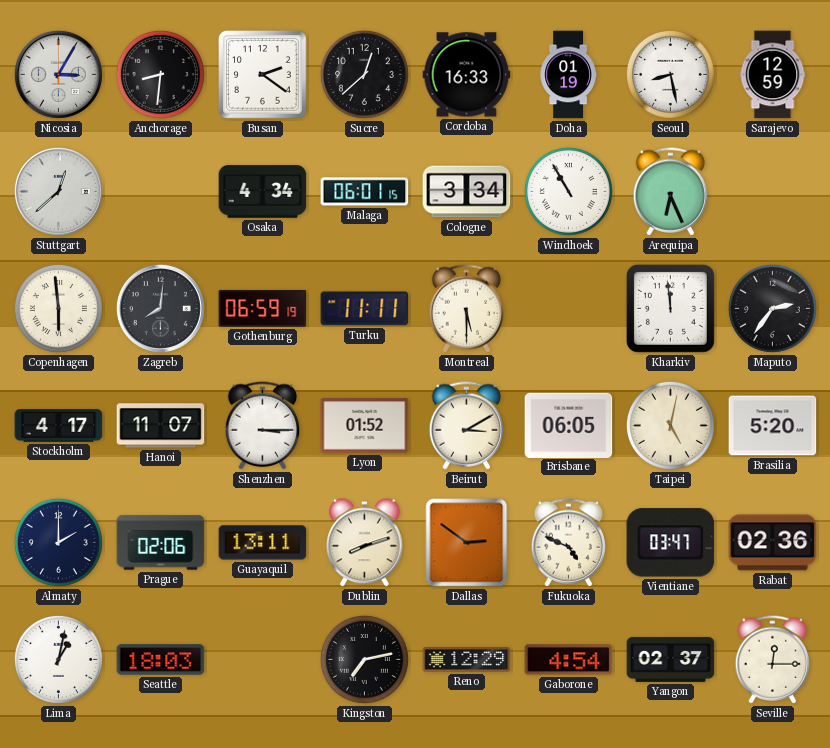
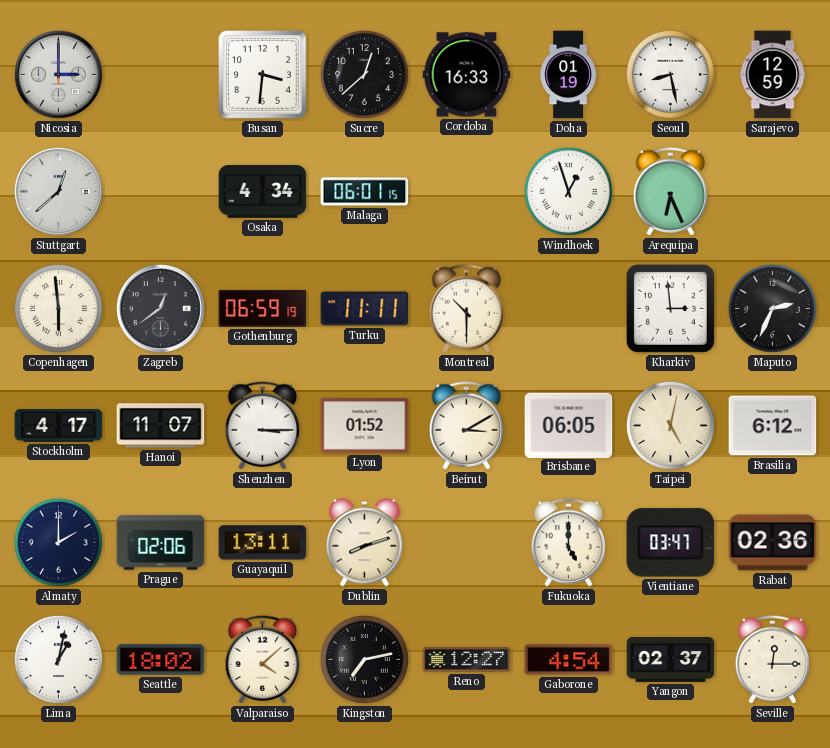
Nicosia: 3:05 -> 3:00
Anchorage: 8:31 -> none
Busan: 2:21 -> 3:31
Cologne: 3:34 -> none
Windhoek: 10:55 -> 12:57
Zagreb: 8:01 -> 12:39
Montreal: 5:30 -> 10:30
Kharkiv: 11:59 -> 2:59
Maputo: 2:36 -> 2:34
Brasilia: 5:20 -> 6:12
Dallas: 2:51 -> none
Fukuoka: 4:49 -> 5:00
Seattle: 18:03 -> 18:02
Valparaiso: none -> 4:08
Reno: 12:29 -> 12:27
